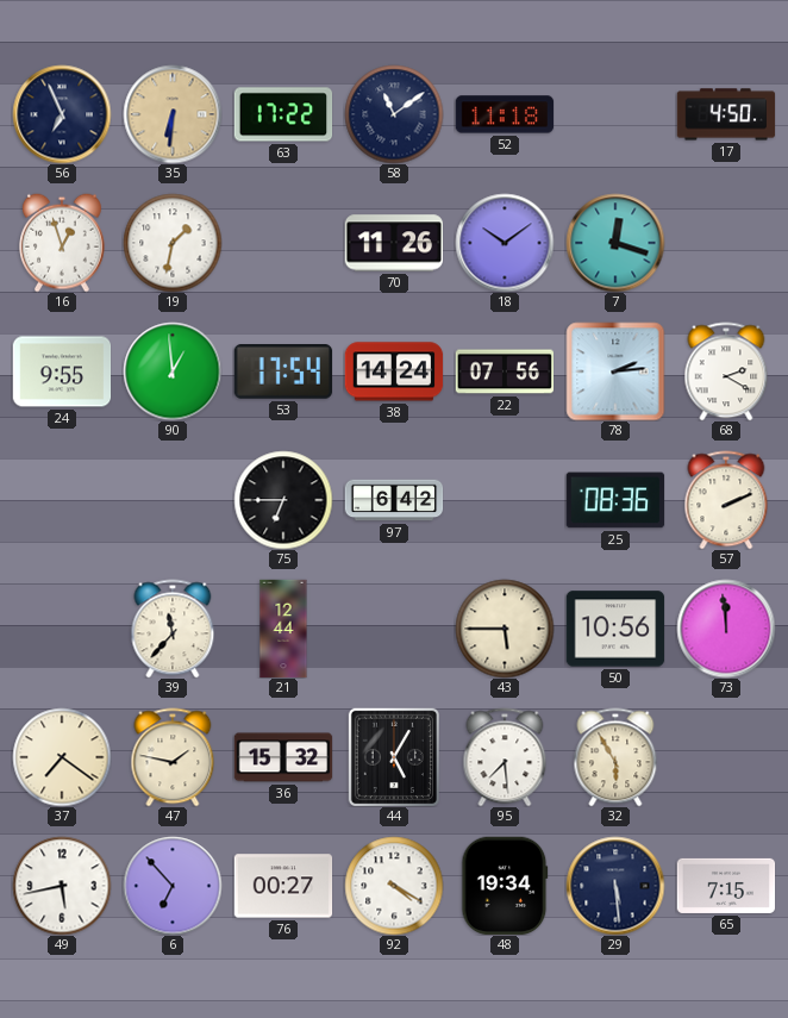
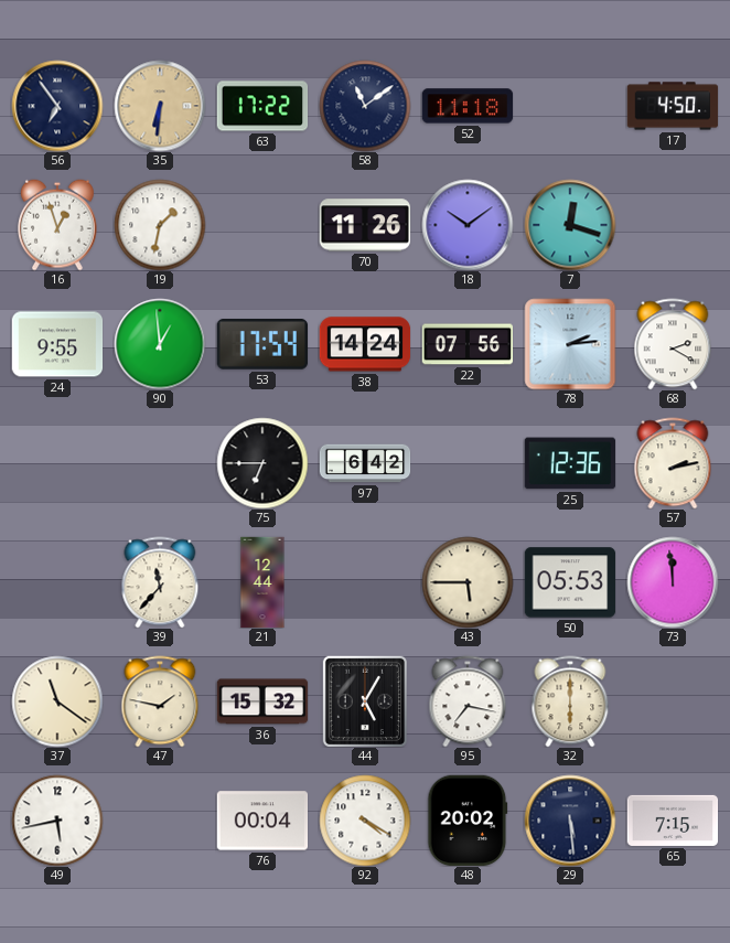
56: 6:56 -> 6:54
25: 08:36 -> 12:36
57: 2:11 -> 2:13
50: 10:56 -> 05:53
37: 7:21 -> 11:21
95: 7:29 -> 7:17
32: 5:55 -> 6:00
6: 6:53 -> none
76: 00:27 -> 00:04
48: 19:34 -> 20:02
